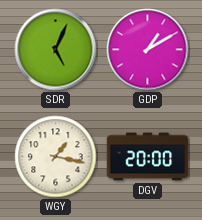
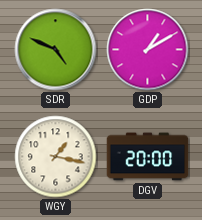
SDR: 5:04 -> 4:49
